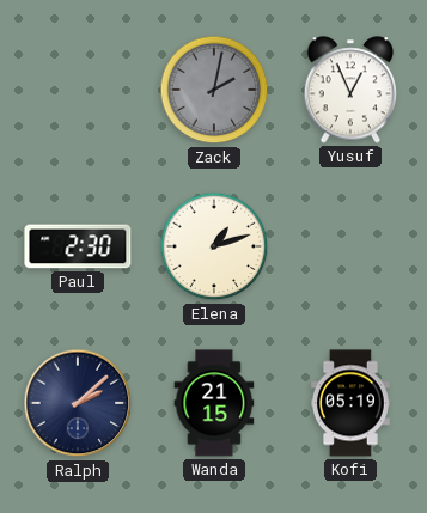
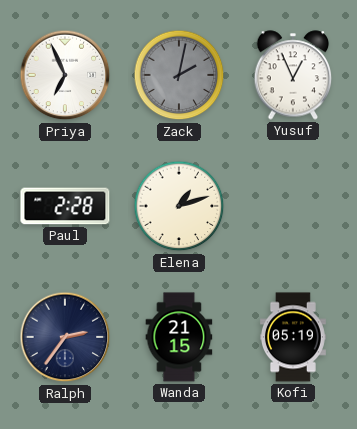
Priya: none -> 6:56
Paul: 2:30 -> 2:28
Ralph: 2:08 -> 2:36
